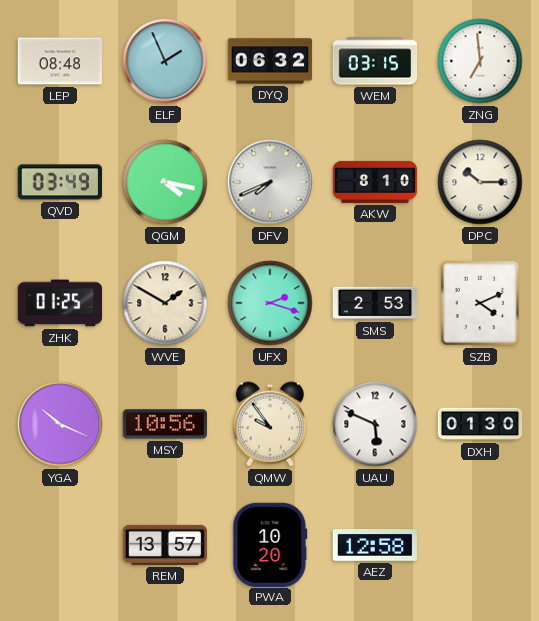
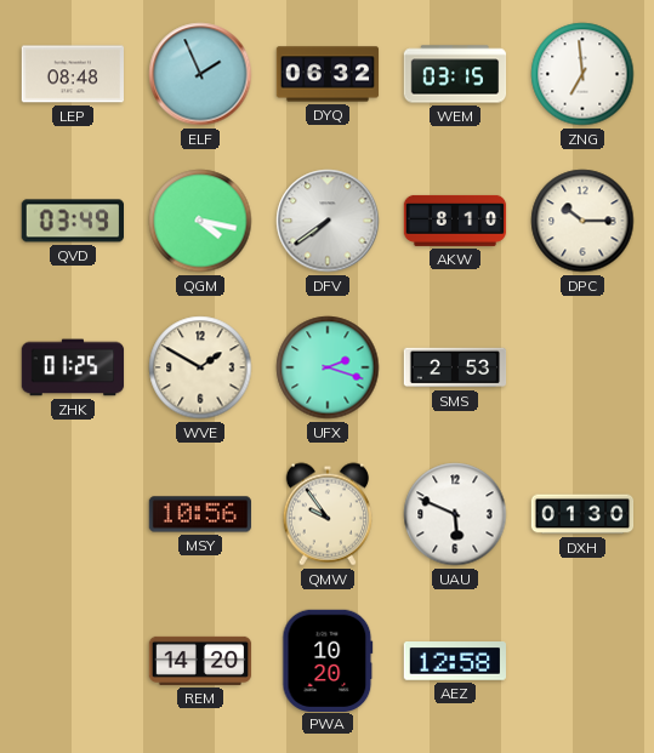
DFV: 7:41 -> 7:39
SZB: 4:11 -> none
YGA: 10:19 -> none
REM: 13:57 -> 14:20
